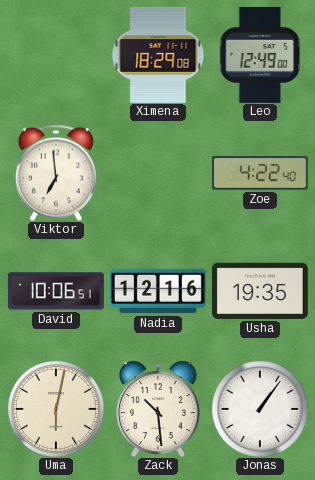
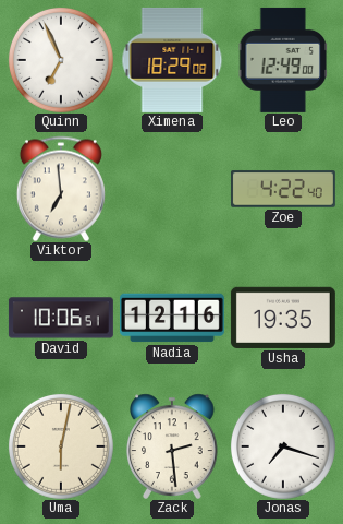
Quinn: none -> 6:56
Zack: 10:29 -> 2:29
Jonas: 1:06 -> 7:18
